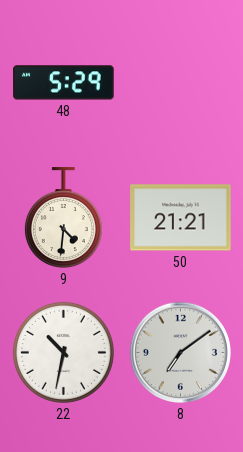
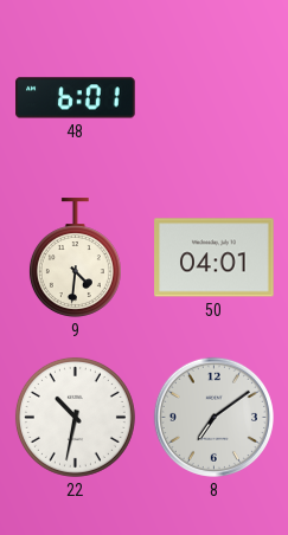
48: 5:29 -> 6:01
50: 21:21 -> 04:01
